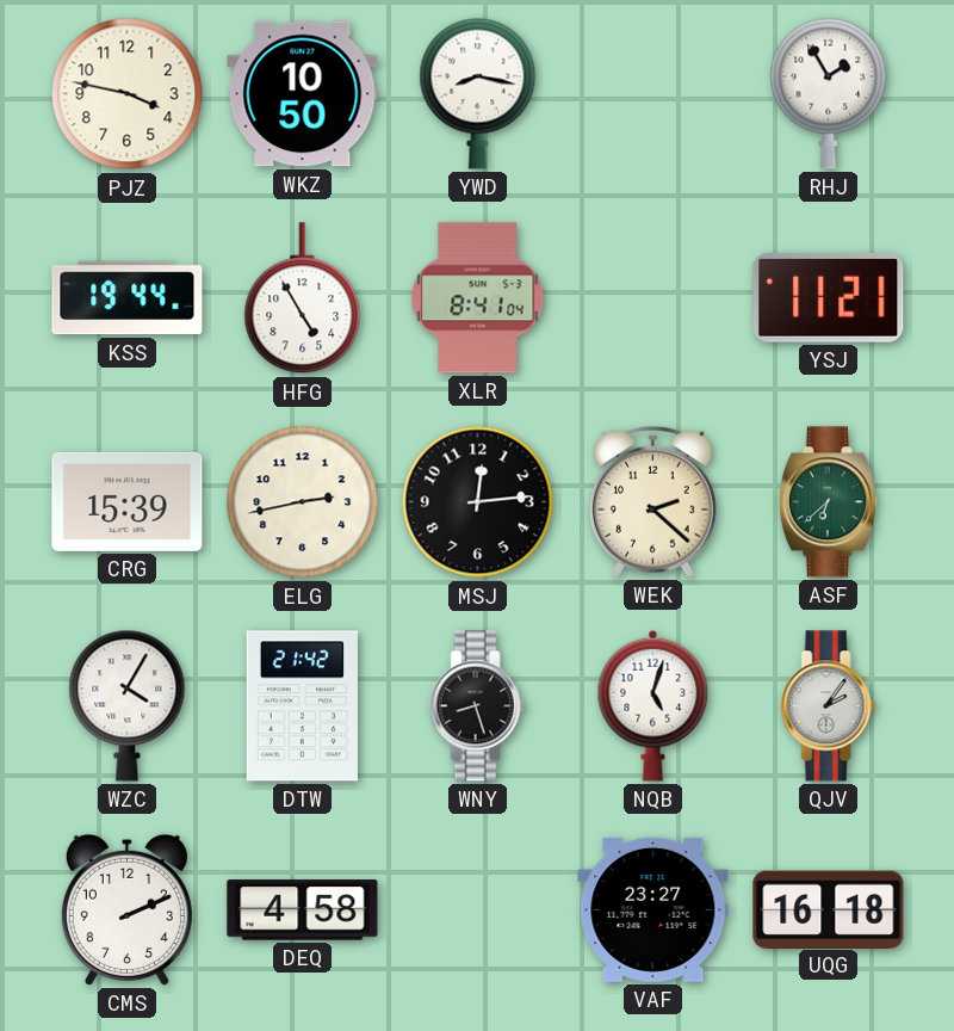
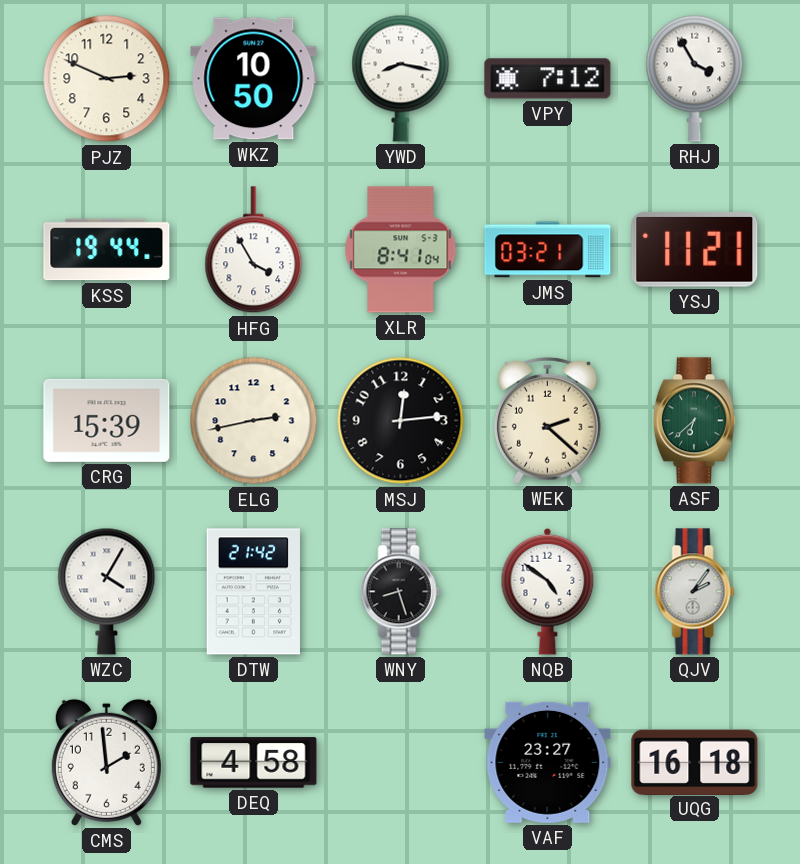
PJZ: 3:47 -> 2:49
VPY: none -> 7:12
RHJ: 1:55 -> 3:55
HFG: 4:55 -> 3:55
JMS: none -> 03:21
NQB: 5:03 -> 4:51
CMS: 2:11 -> 1:59
